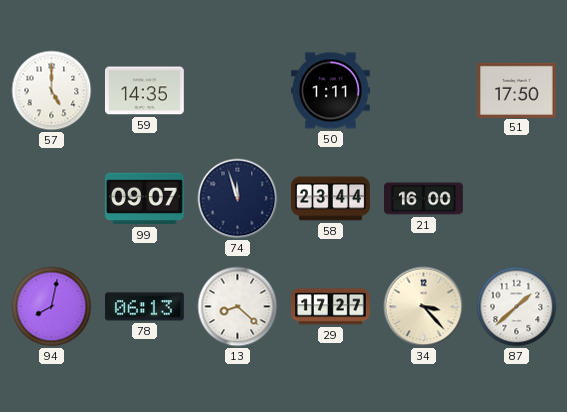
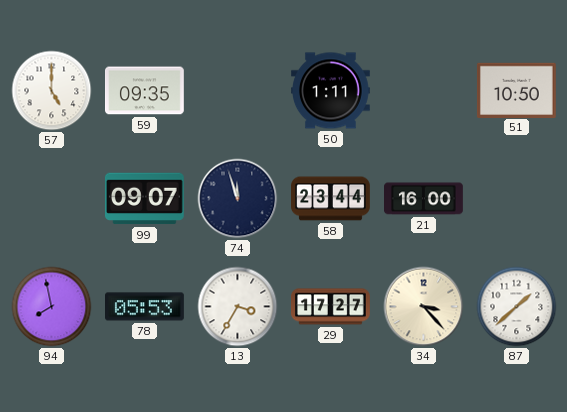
59: 14:35 -> 09:35
51: 17:50 -> 10:50
94: 8:02 -> 7:58
78: 06:13 -> 05:53
13: 8:22 -> 3:35
